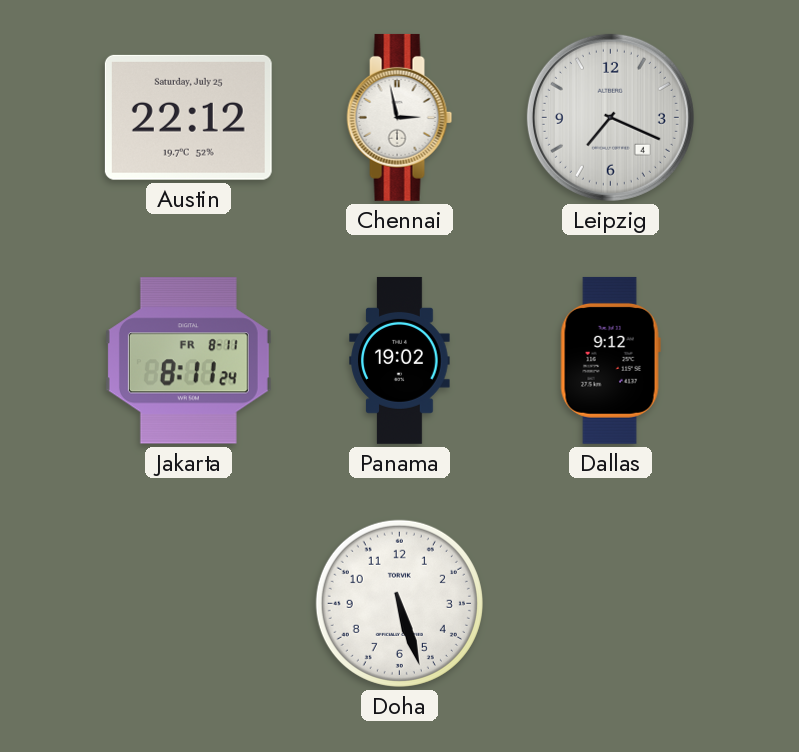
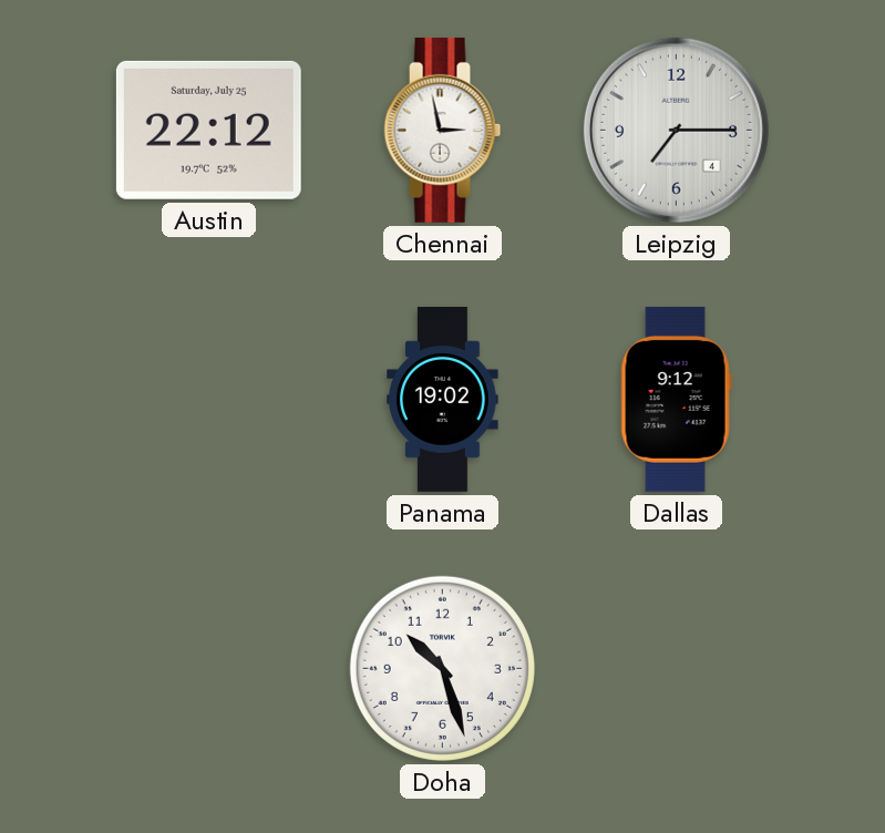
Leipzig: 7:19 -> 7:15
Jakarta: 8:11 -> none
Doha: 5:27 -> 10:27
